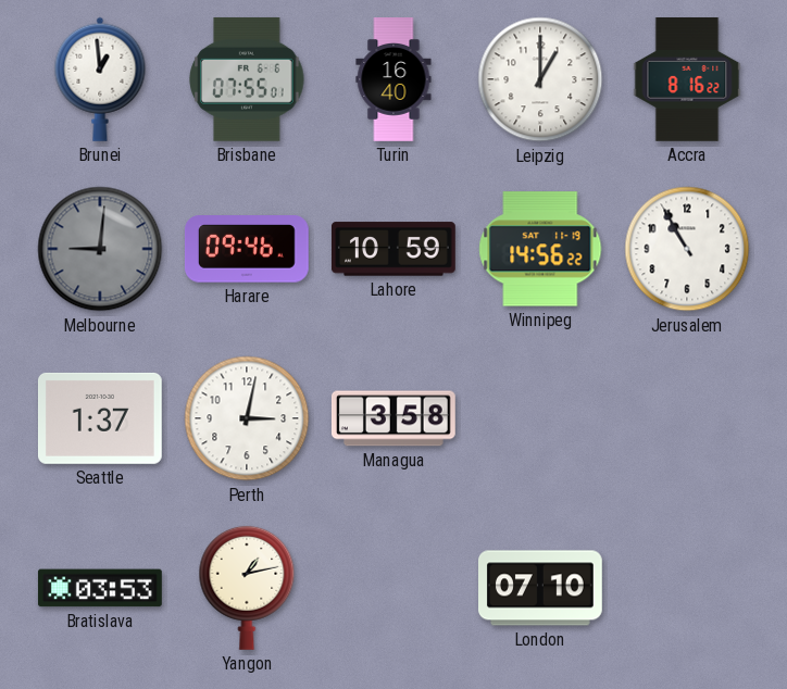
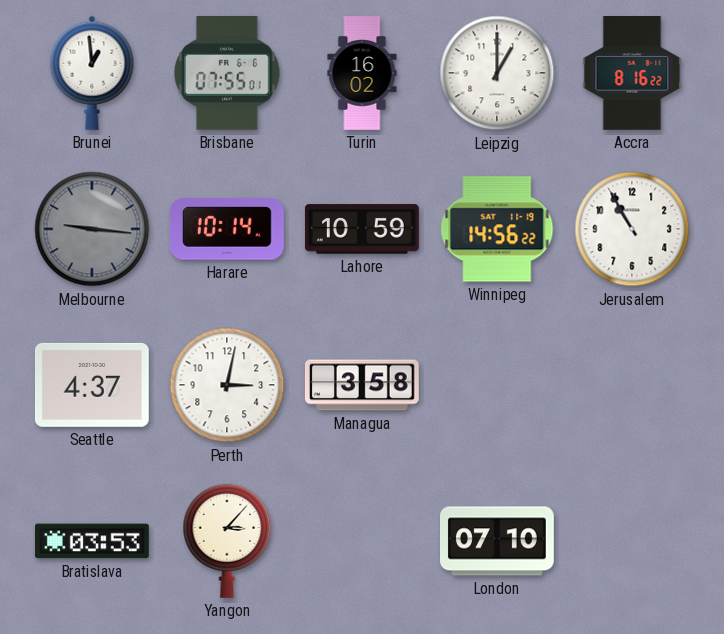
Turin: 16:40 -> 16:02
Melbourne: 9:01 -> 9:16
Harare: 09:46 -> 10:14
Seattle: 1:37 -> 4:37
Yangon: 1:13 -> 3:07
